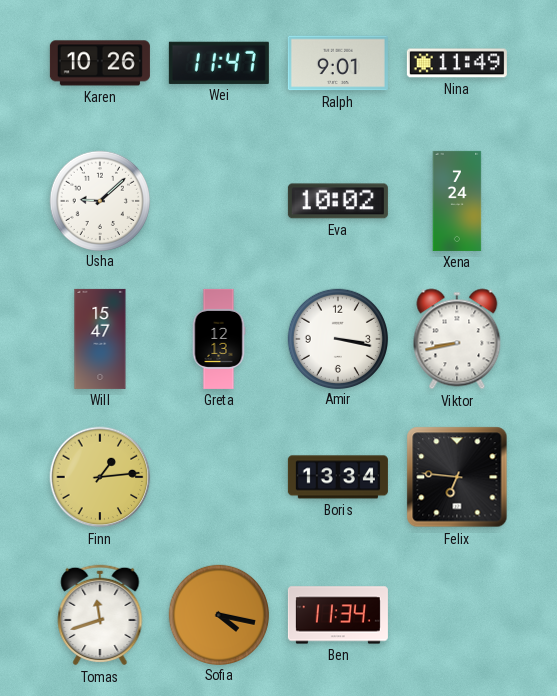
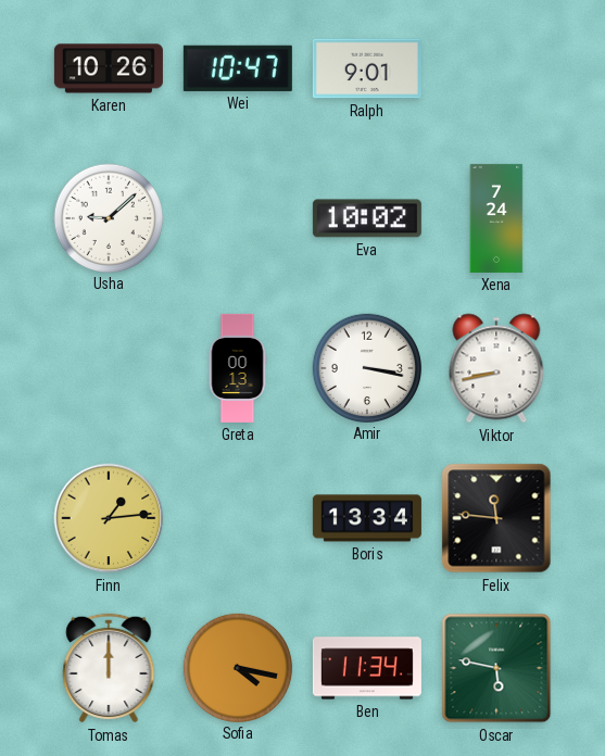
Wei: 11:47 -> 10:47
Nina: 11:49 -> none
Will: 15:47 -> none
Greta: 12:13 -> 00:13
Felix: 6:46 -> 11:46
Tomas: 11:42 -> 12:00
Oscar: none -> 5:47
